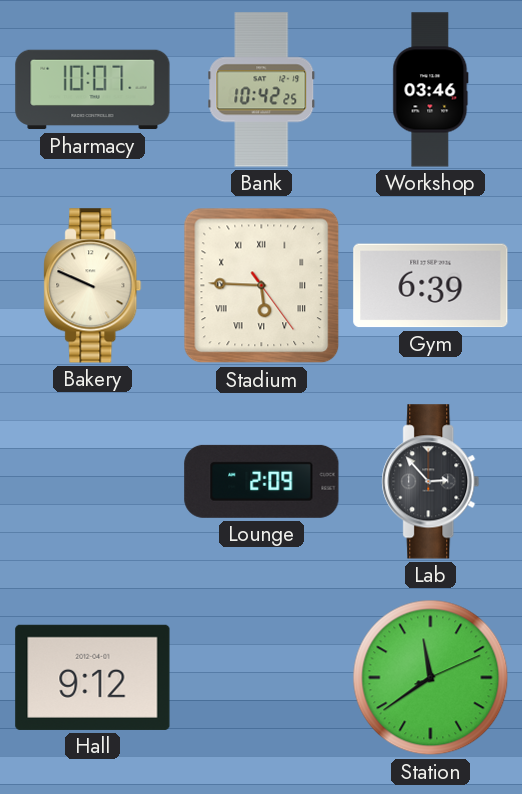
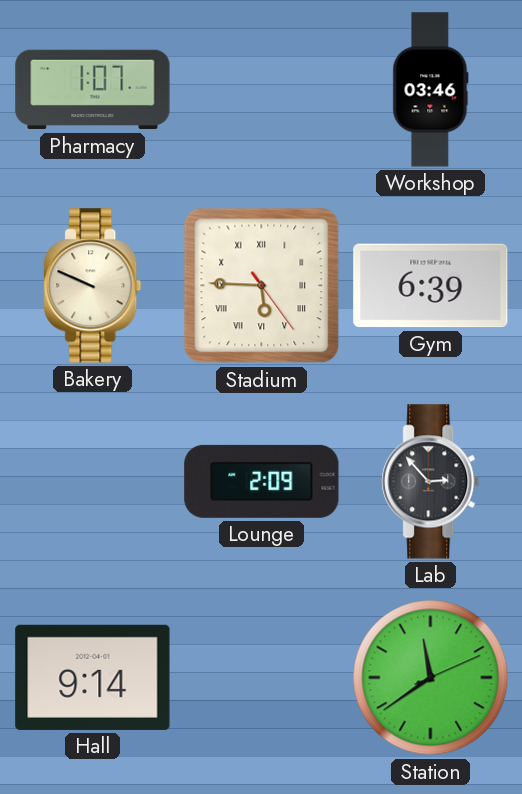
Pharmacy: 10:07 -> 1:07
Bank: 10:42 -> none
Hall: 9:12 -> 9:14
